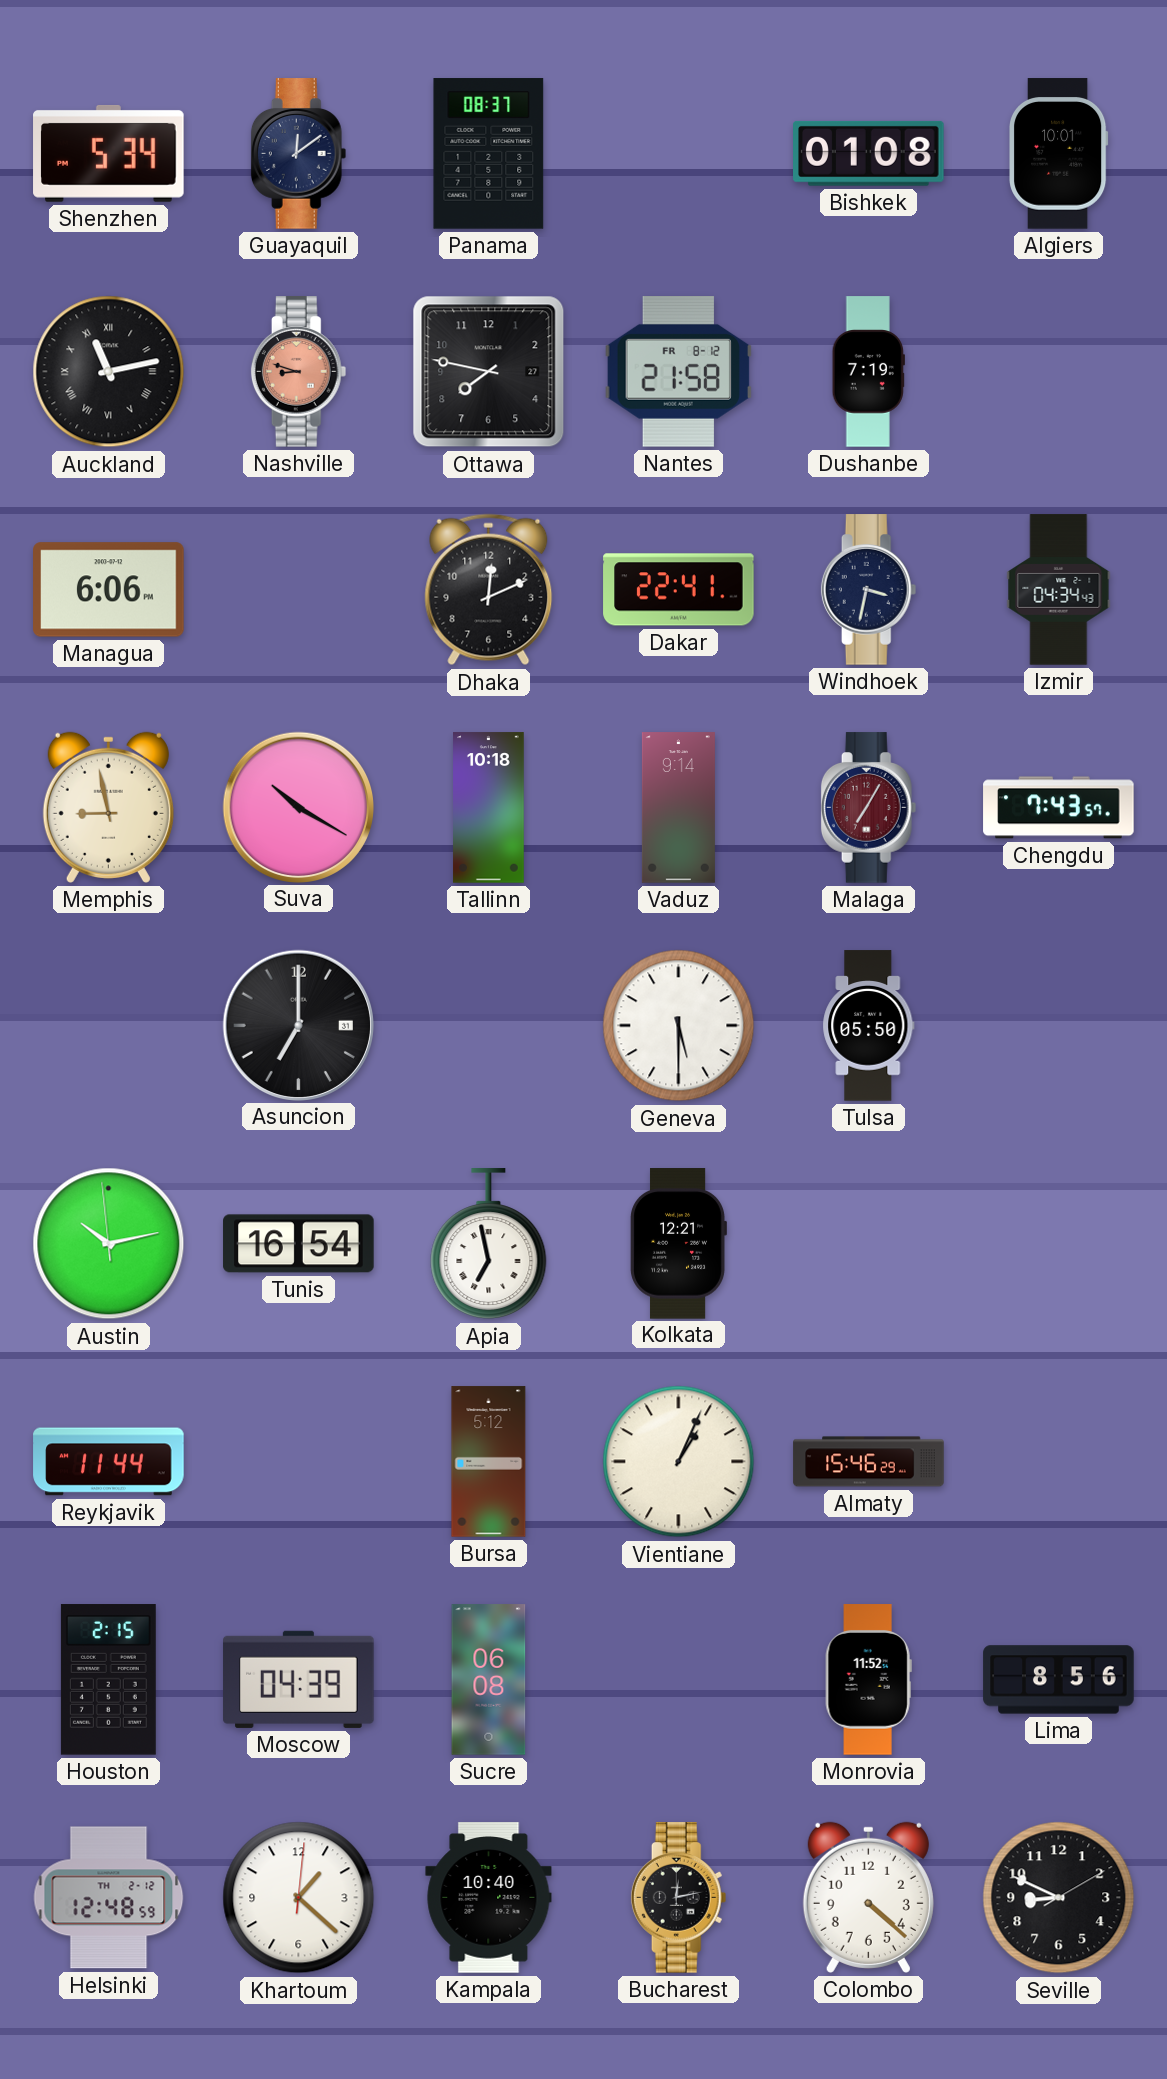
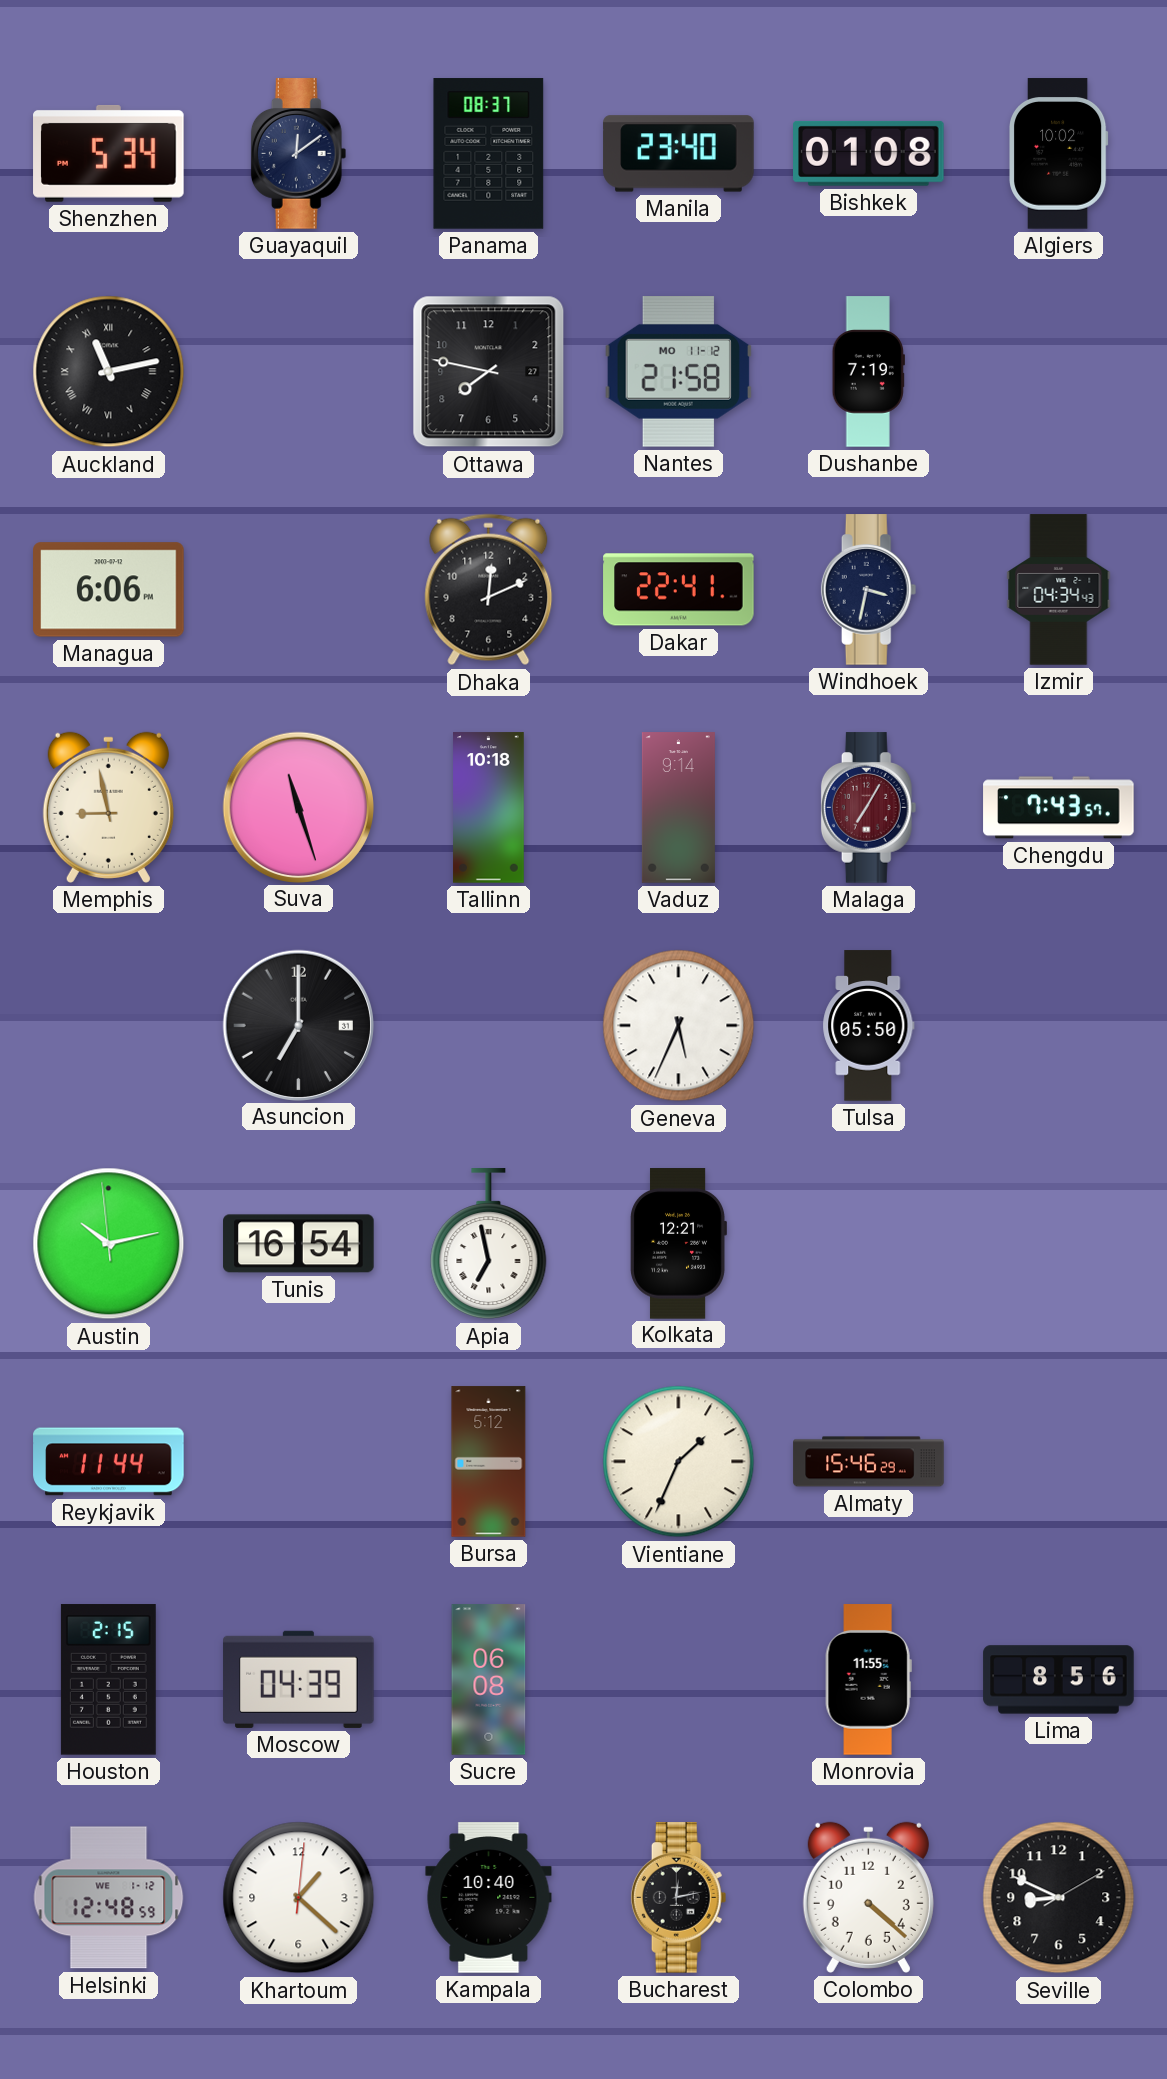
Manila: none -> 23:40
Algiers: 10:01 -> 10:02
Nashville: 8:48 -> none
Nantes date: FR 8-12 -> MO 11-12
Suva: 10:20 -> 11:27
Geneva: 5:30 -> 5:34
Vientiane: 1:04 -> 1:34
Monrovia: 11:52 -> 11:55
Helsinki date: TH 2-12 -> WE 1-12
